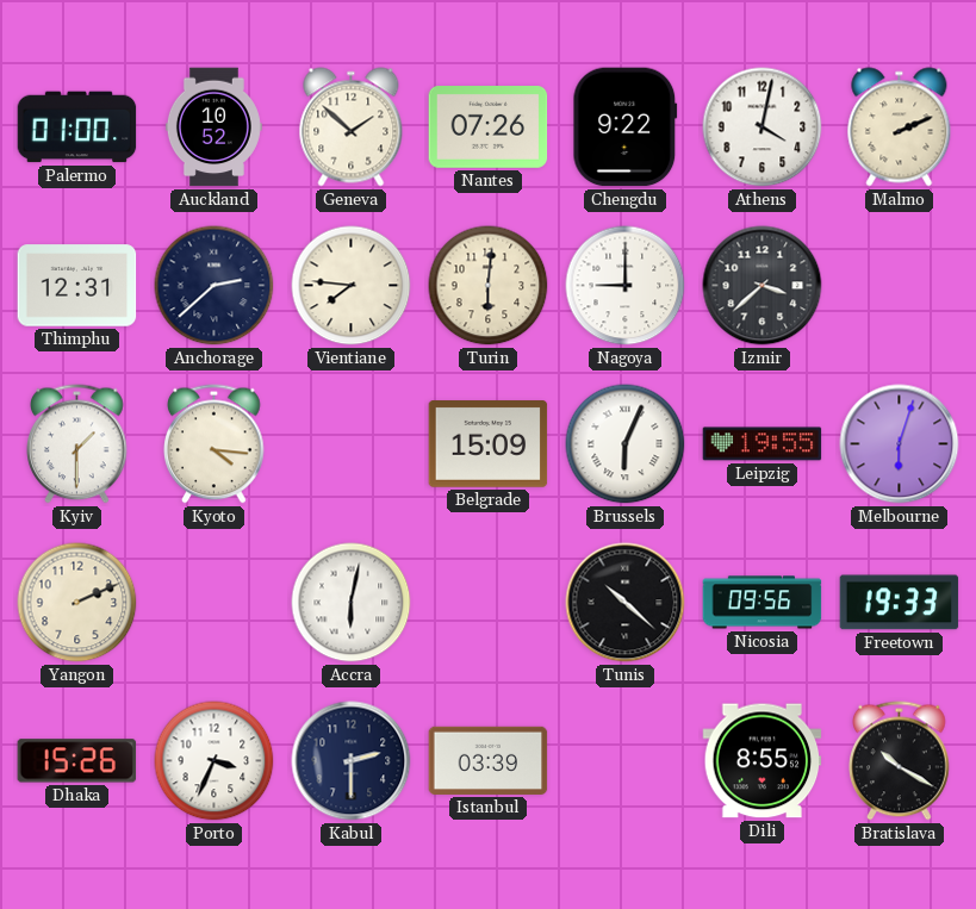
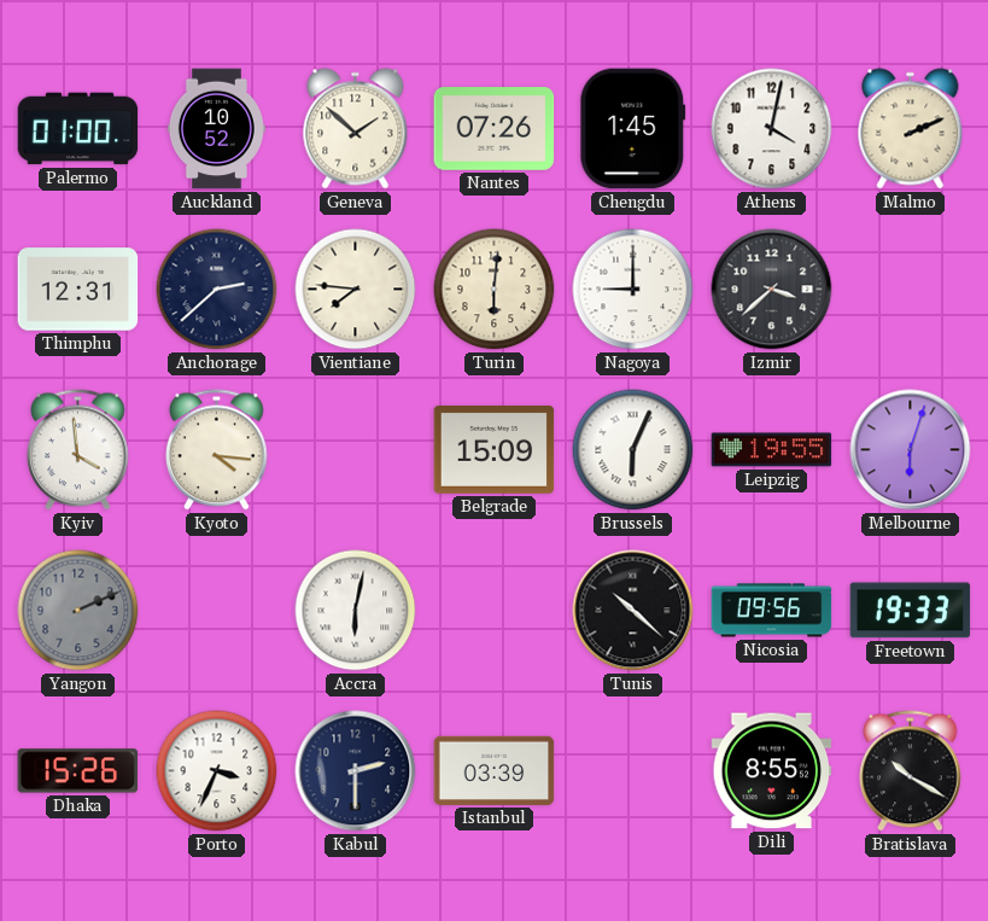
Chengdu: 9:22 -> 1:45
Kyiv: 1:30 -> 3:59
Yangon dial: cream -> grey
